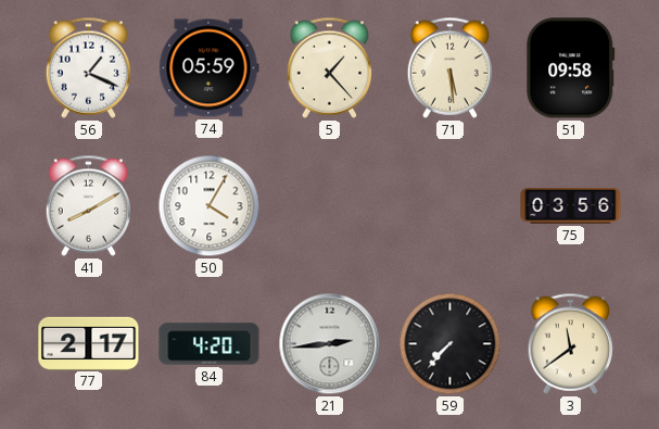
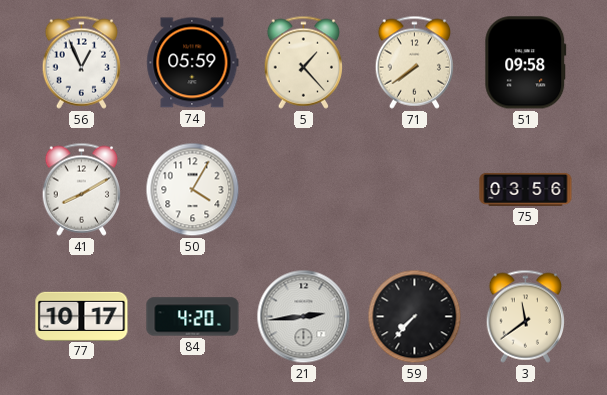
56: 1:19 -> 12:56
71: 5:29 -> 7:39
77: 2:17 -> 10:17
